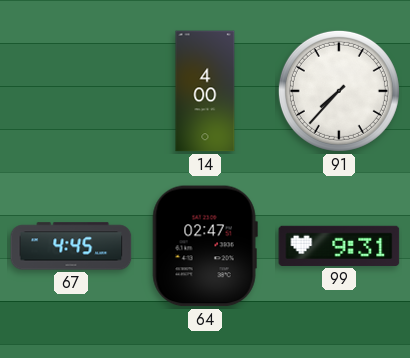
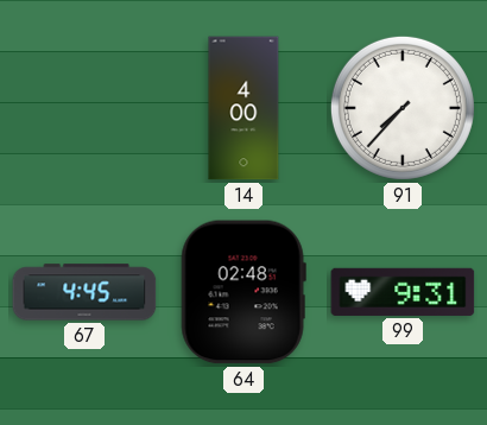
64: 02:47 -> 02:48
